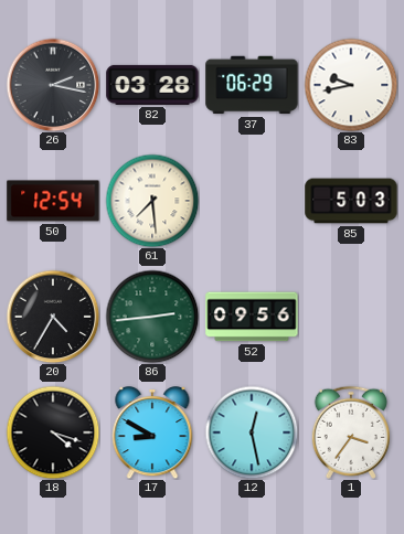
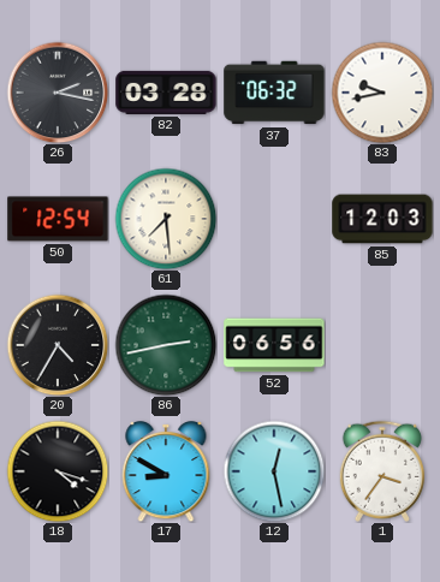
37: 06:29 -> 06:32
85: 5:03 -> 12:03
86: 2:44 -> 2:43
52: 09:56 -> 06:56
